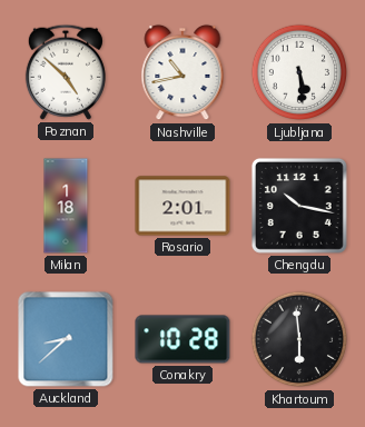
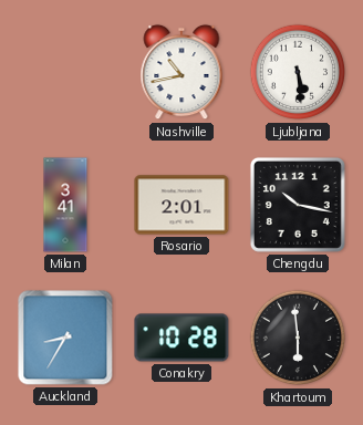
Poznan: 4:52 -> none
Milan: 1:18 -> 3:41
Auckland: 8:38 -> 8:35
